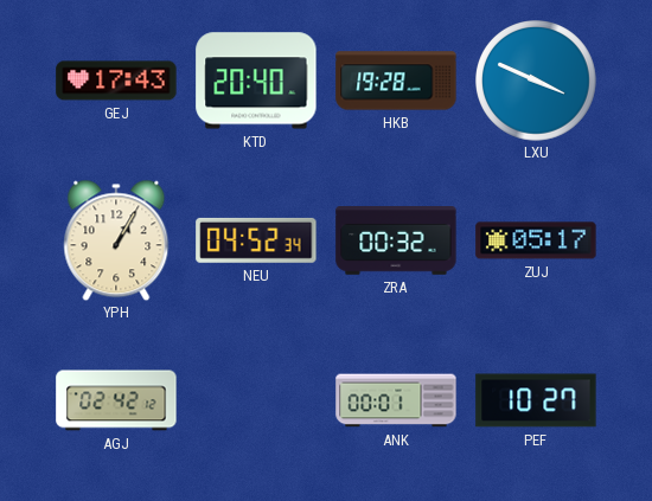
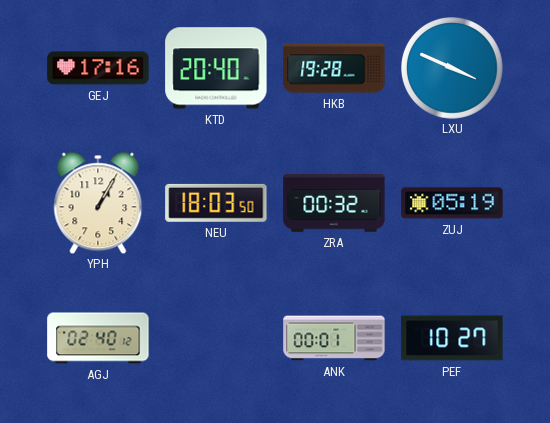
GEJ: 17:43 -> 17:16
NEU: 04:52 -> 18:03
ZUJ: 05:17 -> 05:19
AGJ: 02:42 -> 02:40
